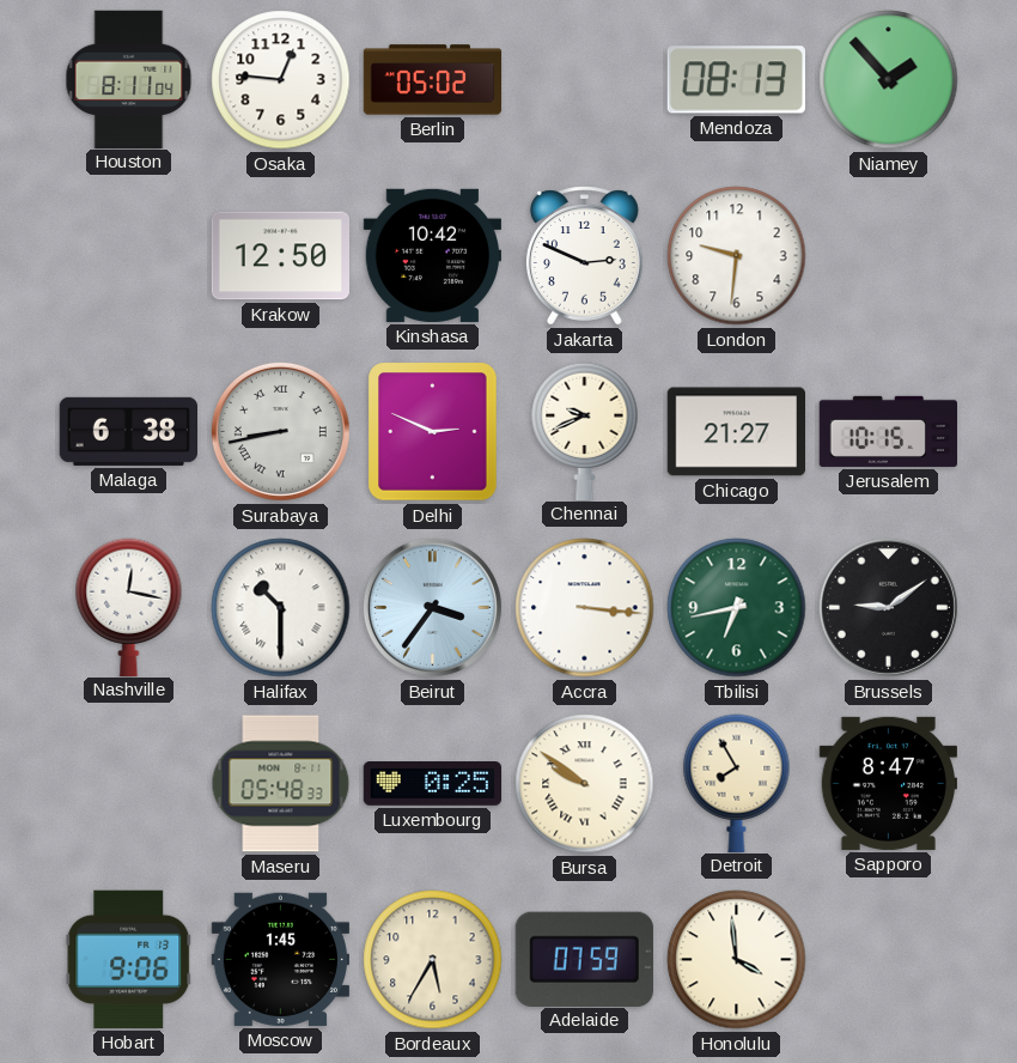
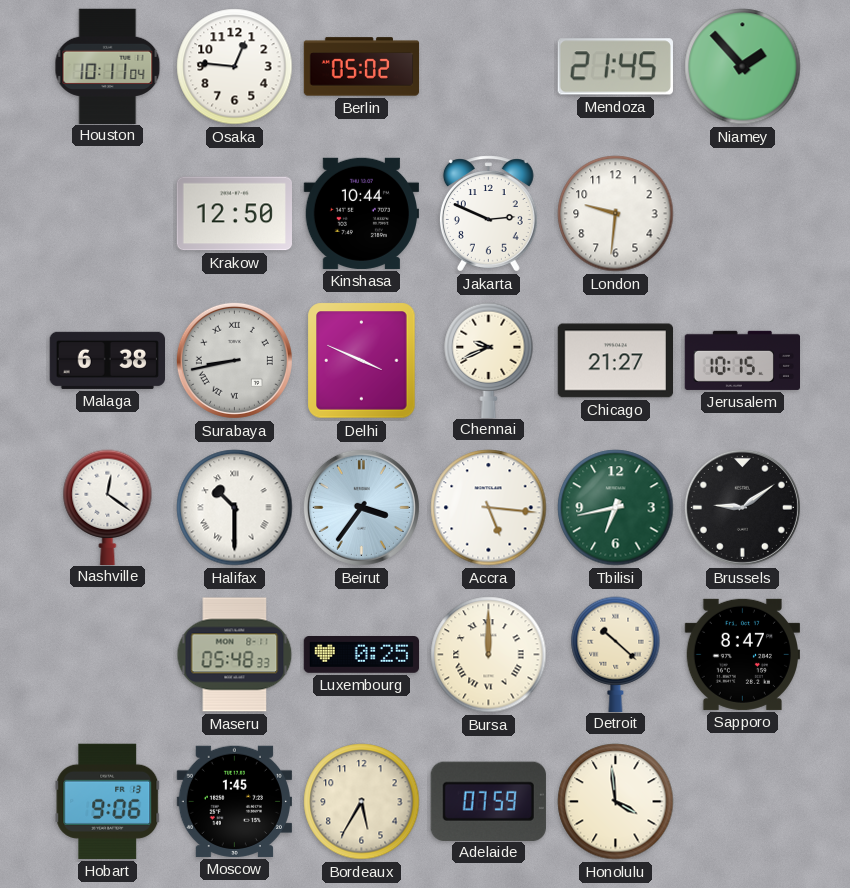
Houston: 8:11 -> 10:11
Mendoza: 08:13 -> 21:45
Kinshasa: 10:42 -> 10:44
Delhi: 2:49 -> 3:49
Nashville: 12:17 -> 12:21
Accra: 3:16 -> 5:16
Bursa: 9:51 -> 12:00
Detroit: 7:55 -> 10:22
